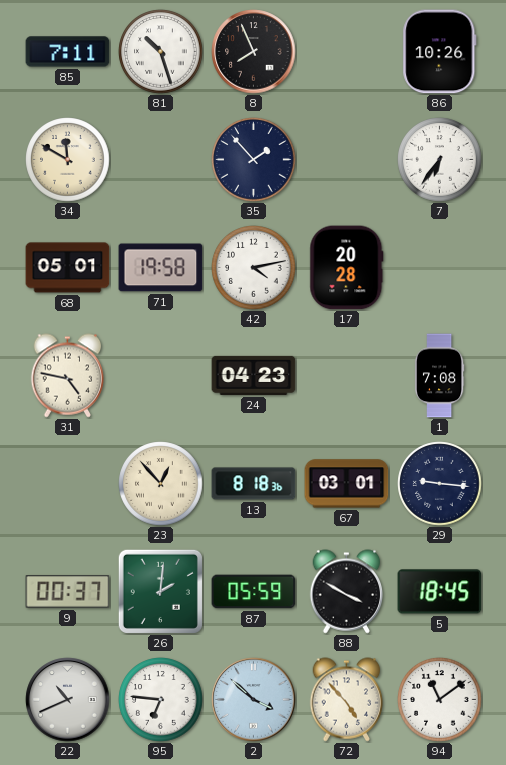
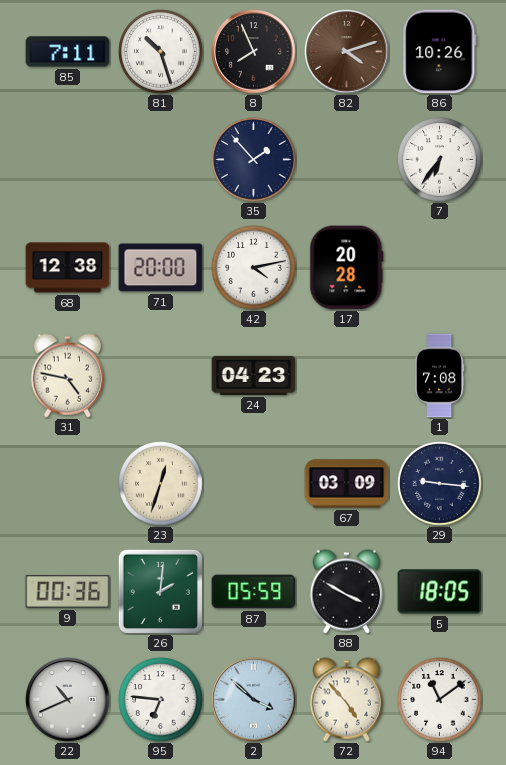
82: none -> 4:12
34: 11:50 -> none
68: 05:01 -> 12:38
71: 19:58 -> 20:00
23: 12:53 -> 12:33
13: 8:18 -> none
67: 03:01 -> 03:09
9: 00:37 -> 00:36
5: 18:45 -> 18:05
